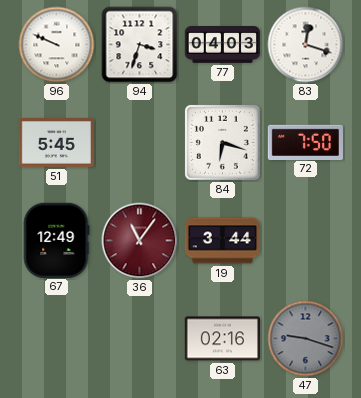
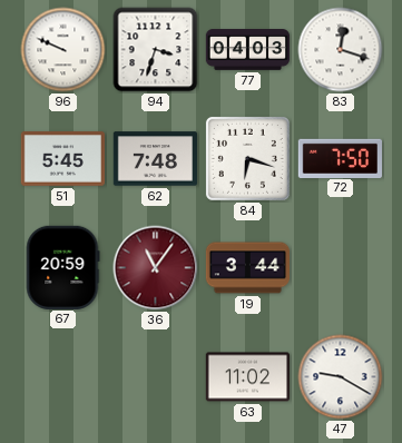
62: none -> 7:48
67: 12:49 -> 20:59
63: 02:16 -> 11:02
47: 9:18 -> 9:20
47 dial: grey -> white
